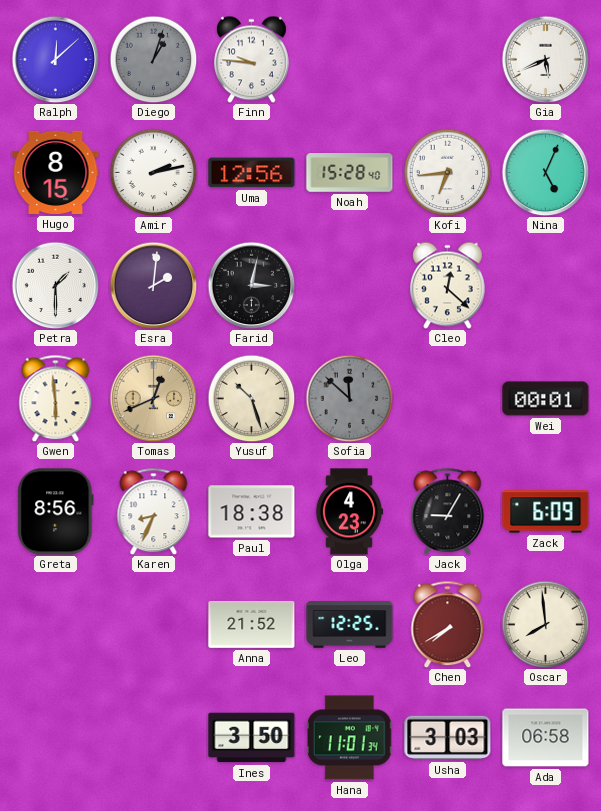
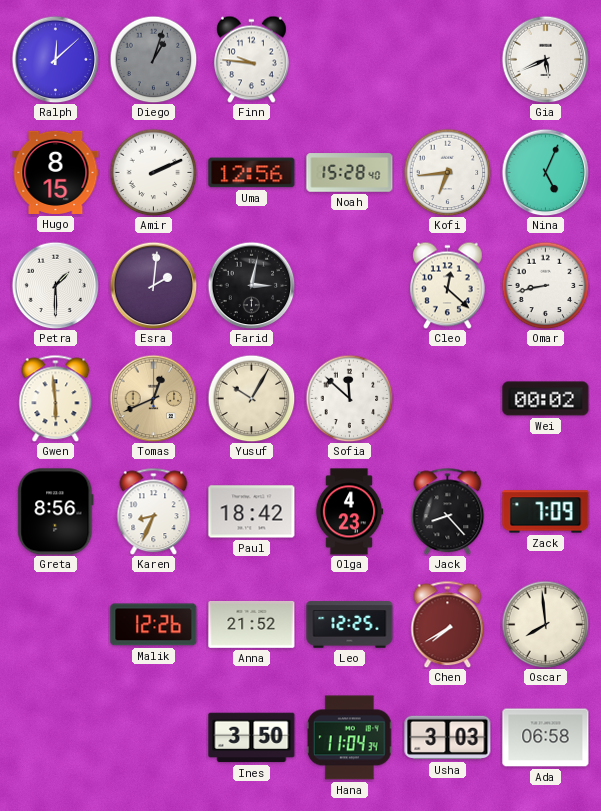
Amir: 2:13 -> 2:11
Omar: none -> 8:43
Yusuf: 10:27 -> 10:05
Sofia dial: grey -> white
Wei: 00:01 -> 00:02
Paul: 18:38 -> 18:42
Jack: 9:05 -> 8:23
Zack: 6:09 -> 7:09
Malik: none -> 12:26
Hana: 11:01 -> 11:04
